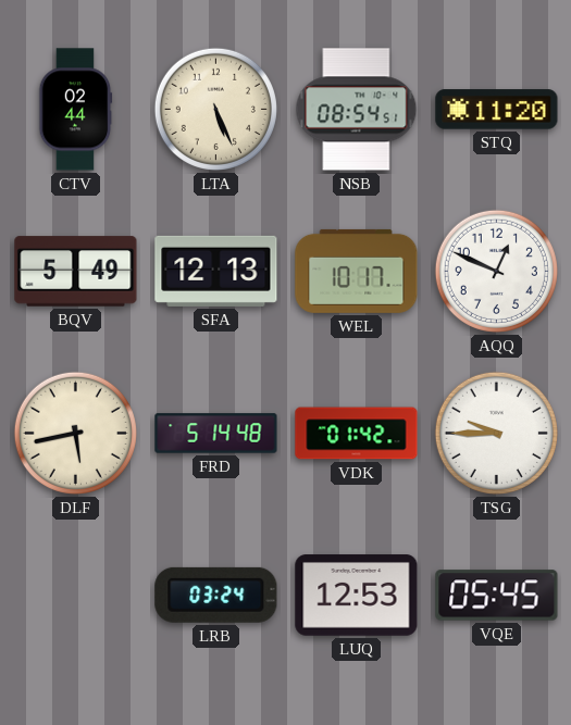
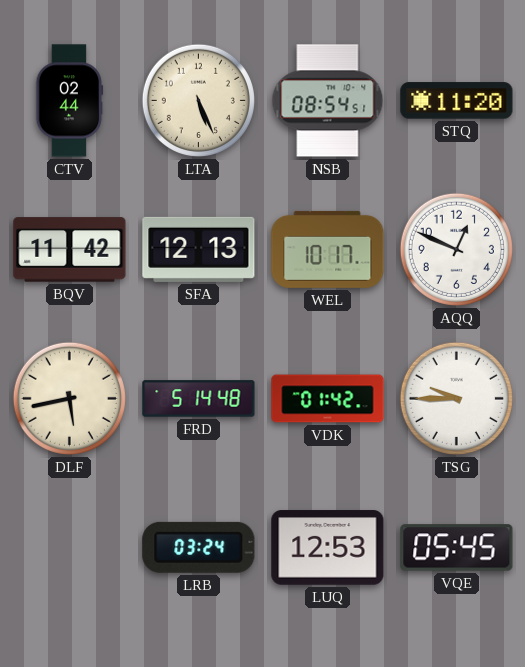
BQV: 5:49 -> 11:42
